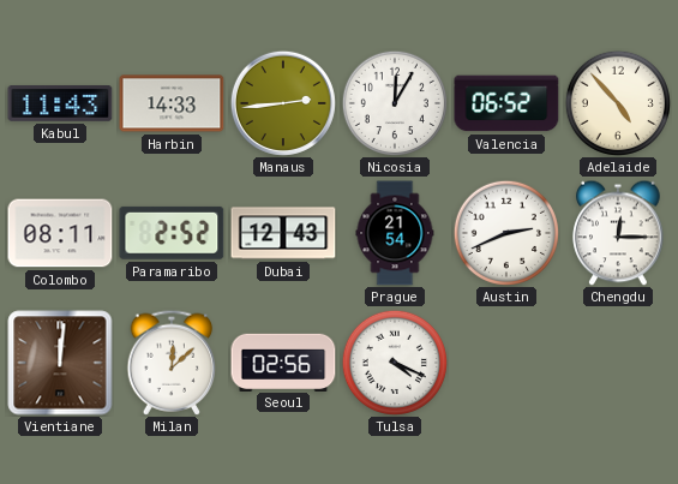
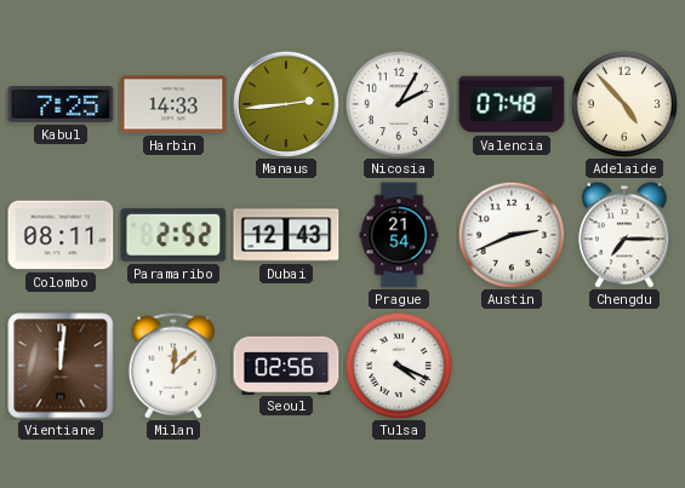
Kabul: 11:43 -> 7:25
Nicosia: 12:05 -> 2:05
Valencia: 06:52 -> 07:48
Chengdu: 12:15 -> 7:15
